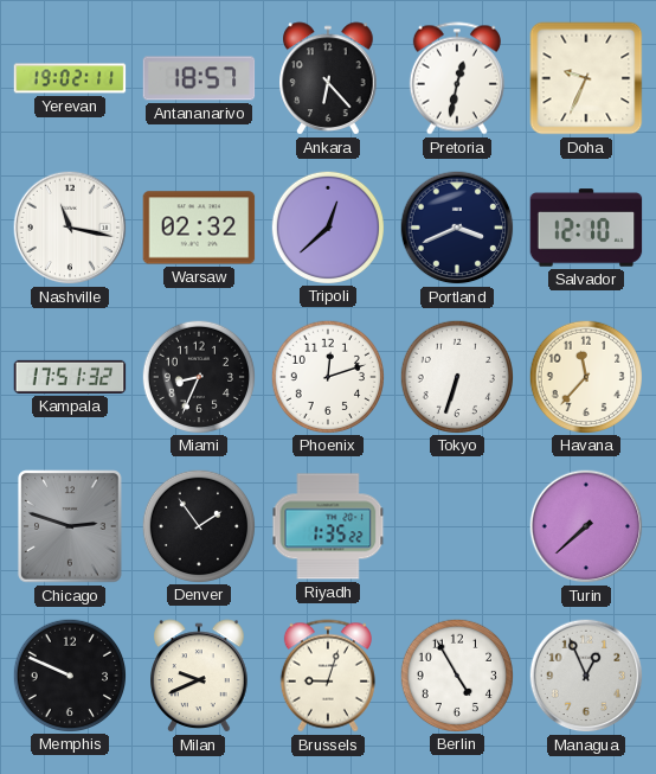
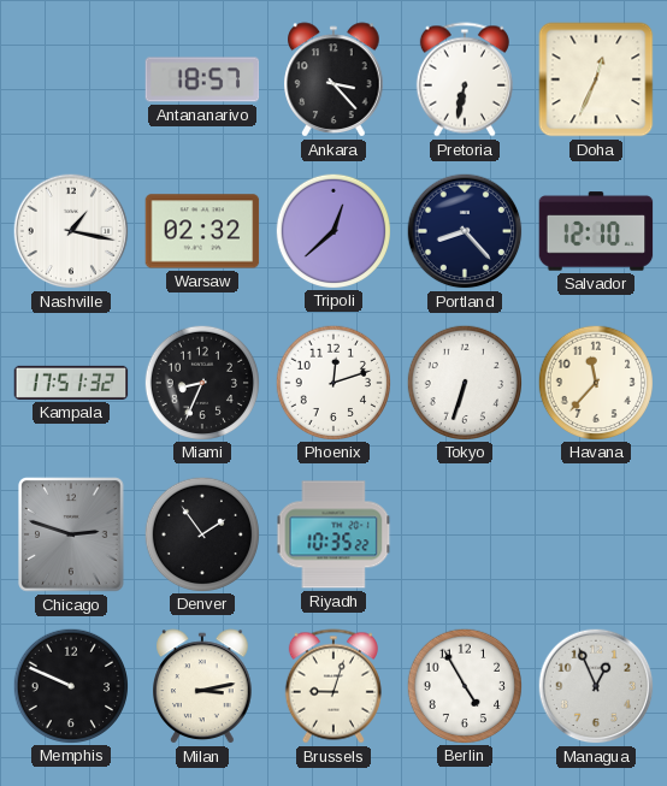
Yerevan: 19:02 -> none
Ankara: 6:23 -> 3:23
Pretoria: 12:32 -> 6:32
Doha: 9:34 -> 12:34
Nashville: 11:17 -> 1:17
Portland: 3:41 -> 8:23
Riyadh: 1:35 -> 10:35
Turin: 7:38 -> none
Milan: 9:41 -> 3:13
